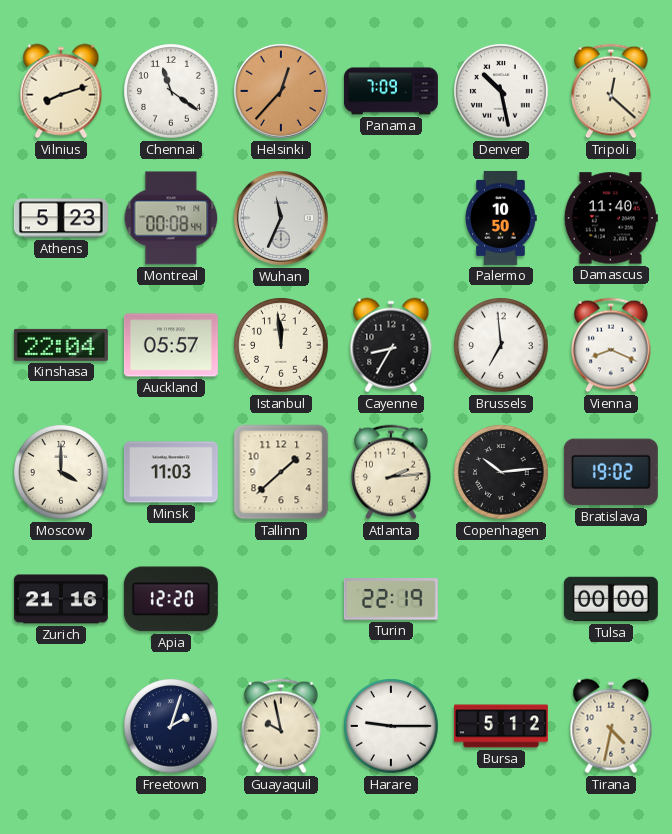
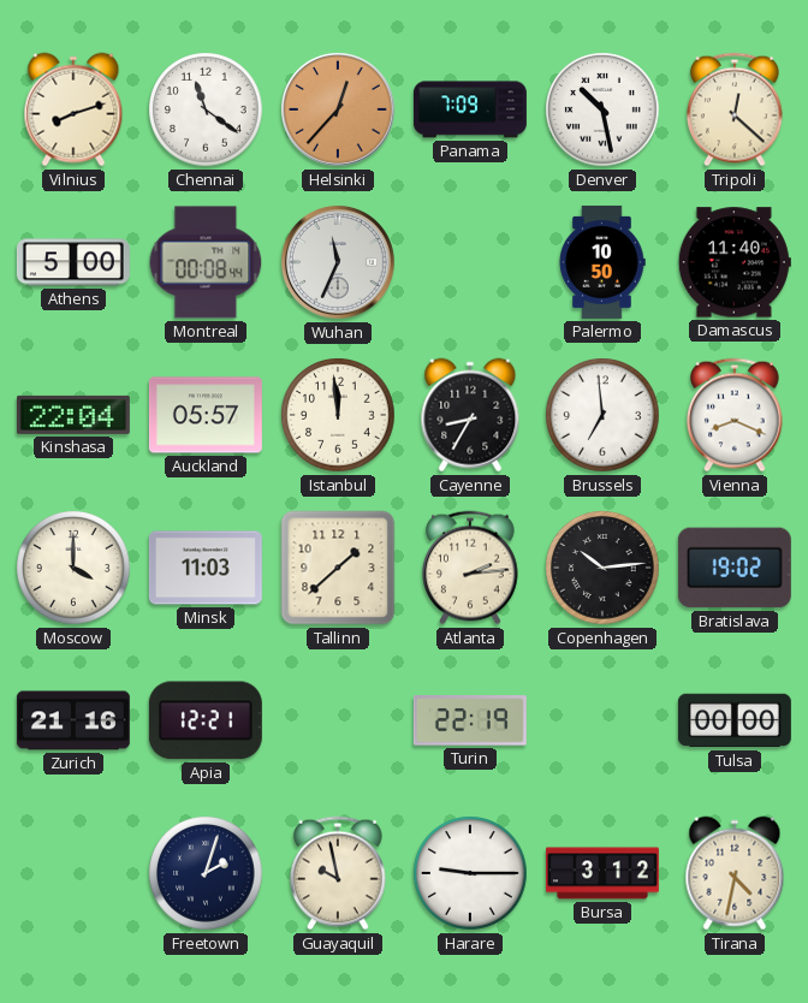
Athens: 5:23 -> 5:00
Apia: 12:20 -> 12:21
Bursa: 5:12 -> 3:12
